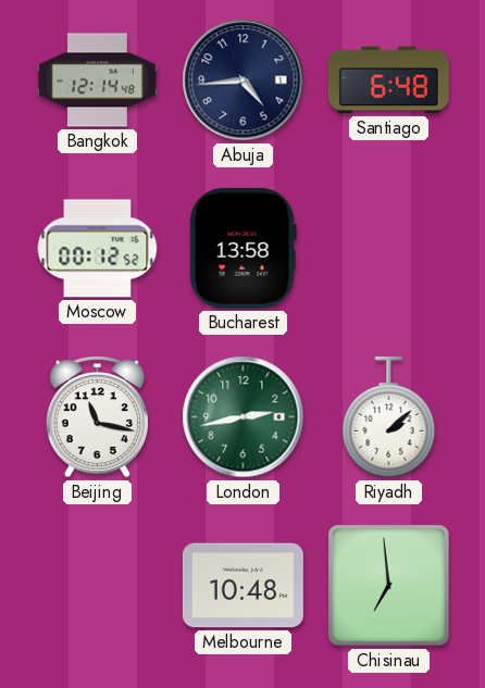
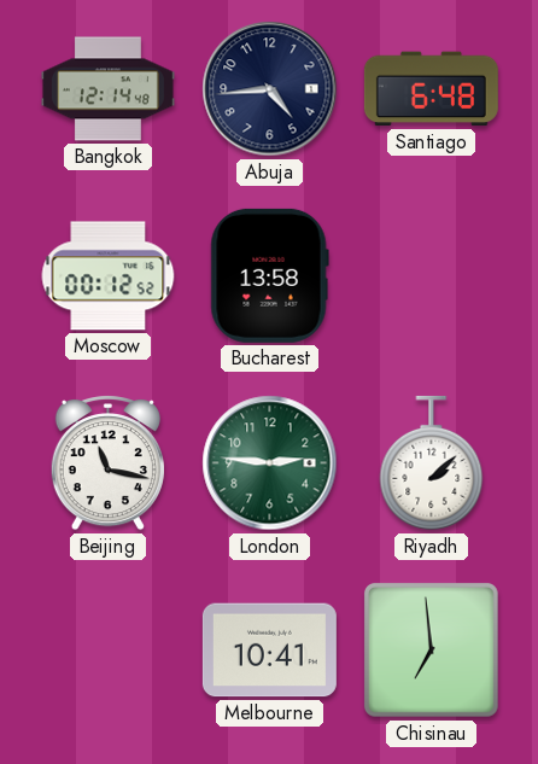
London: 2:43 -> 2:46
Melbourne: 10:48 -> 10:41
